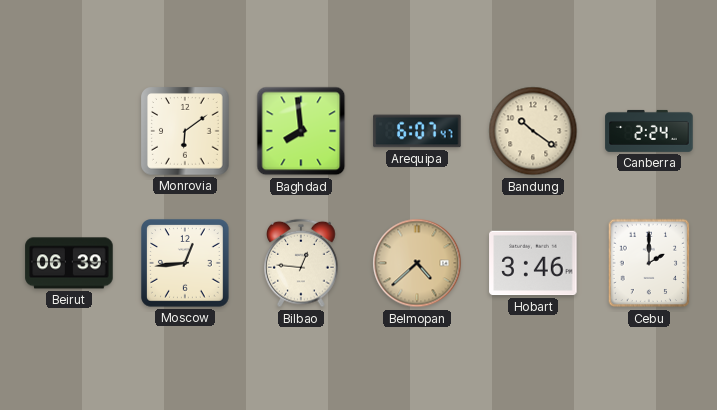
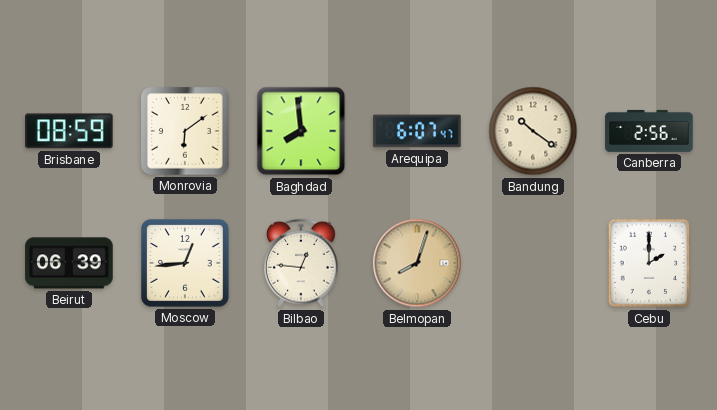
Brisbane: none -> 08:59
Canberra: 2:24 -> 2:56
Belmopan: 4:38 -> 8:03
Hobart: 3:46 -> none
